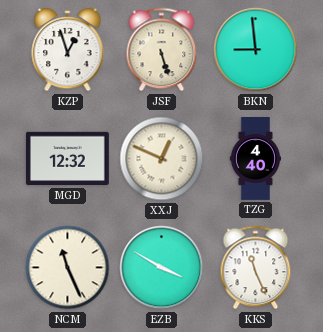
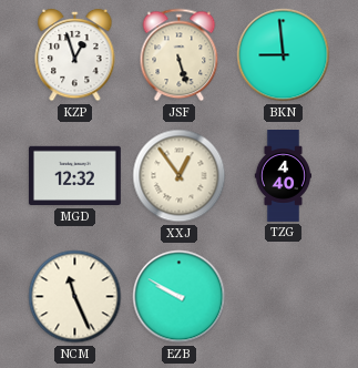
XXJ: 12:49 -> 12:54
EZB: 3:50 -> 9:50
KKS: 11:26 -> none
